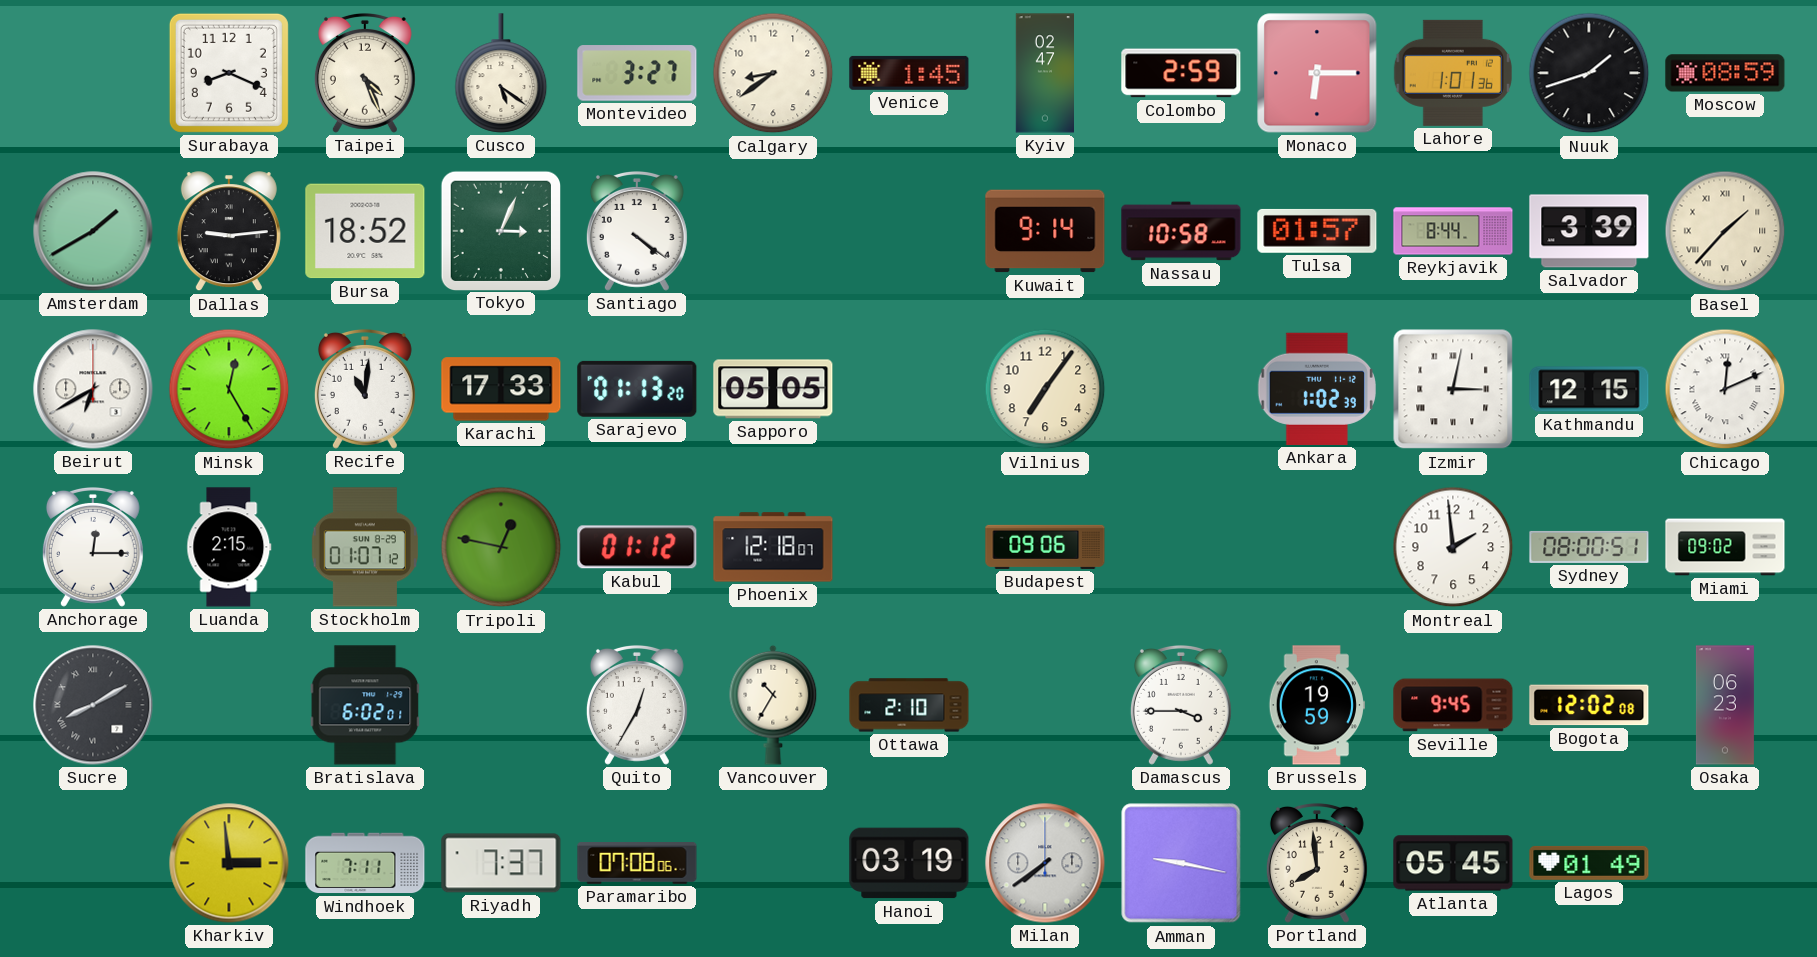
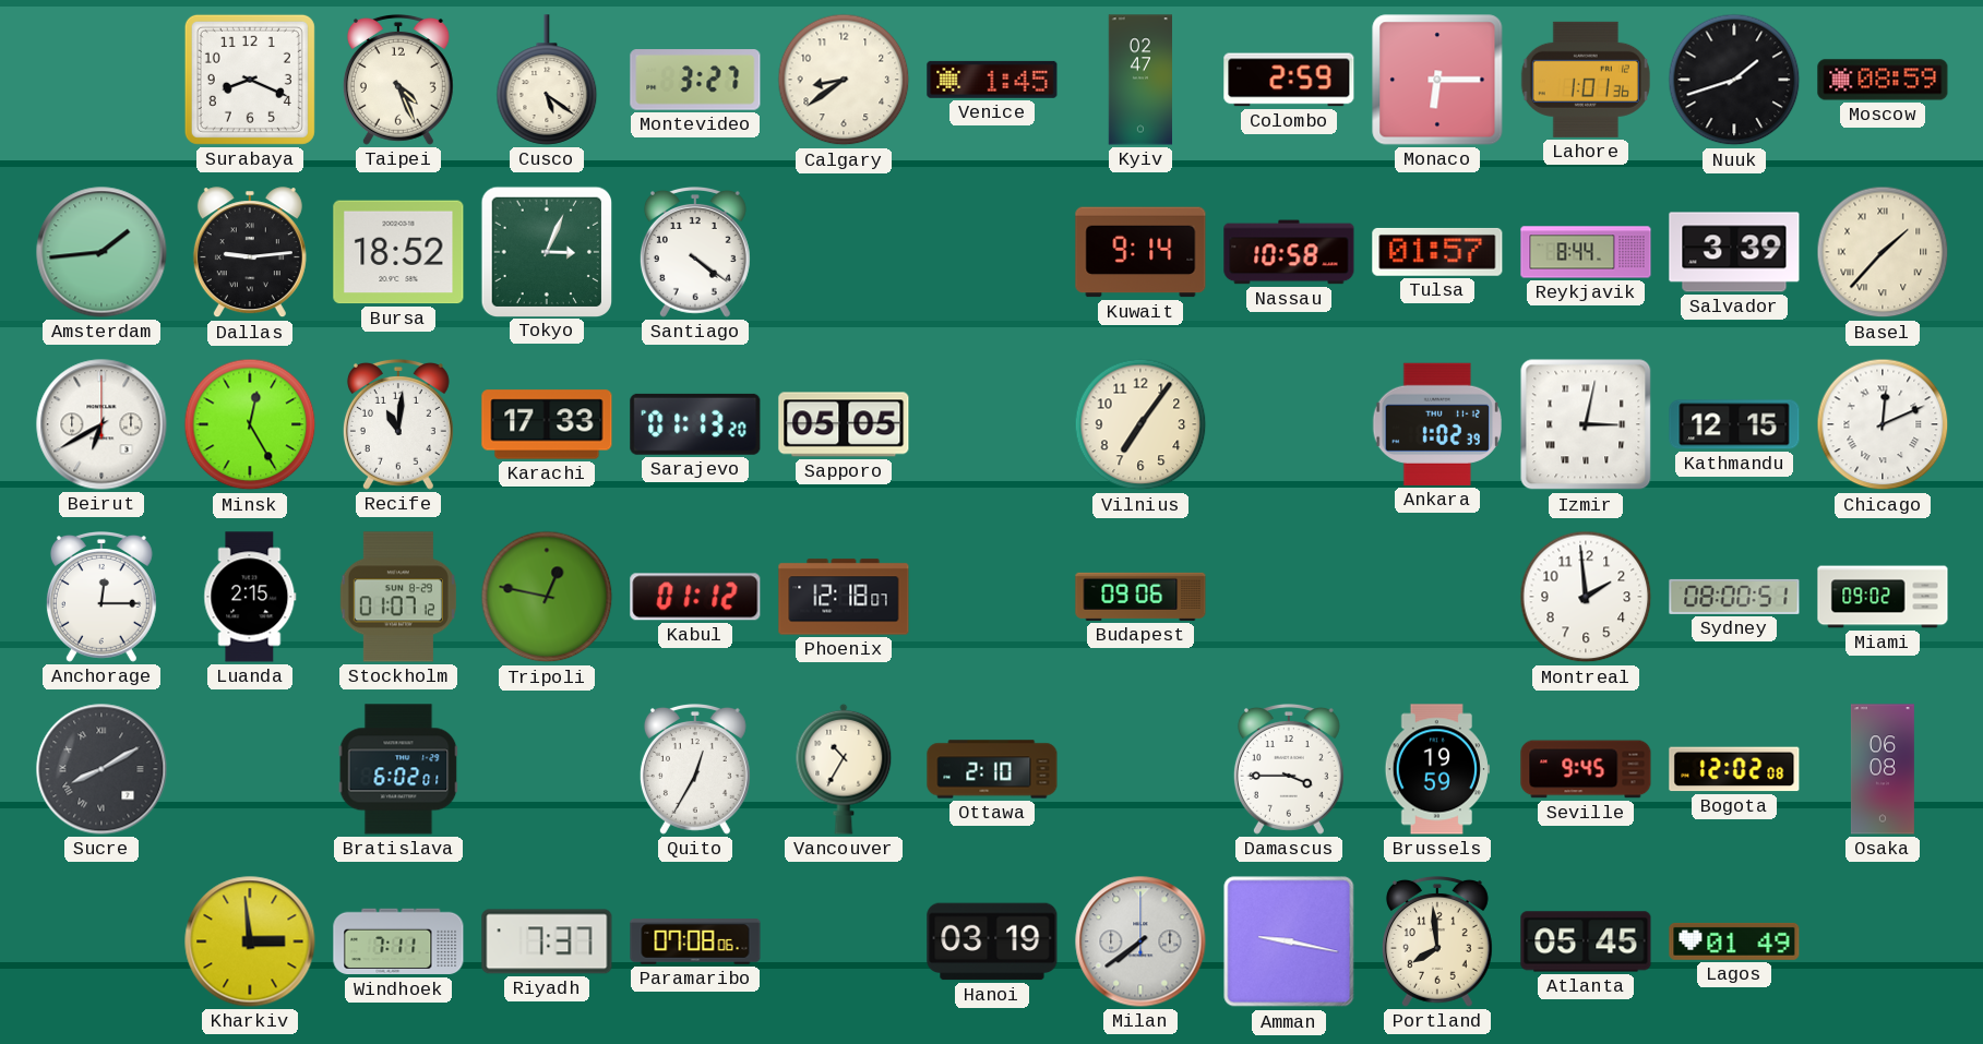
Amsterdam: 1:40 -> 1:44
Osaka: 06:23 -> 06:08
